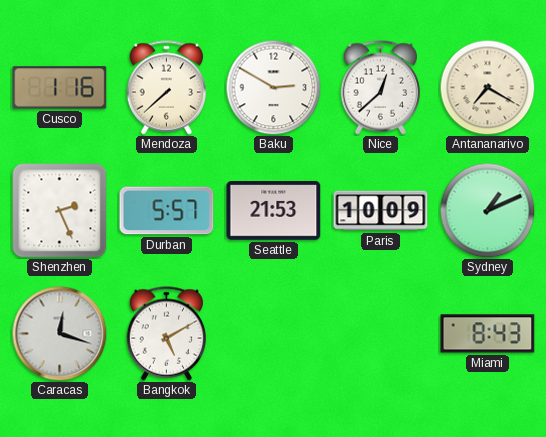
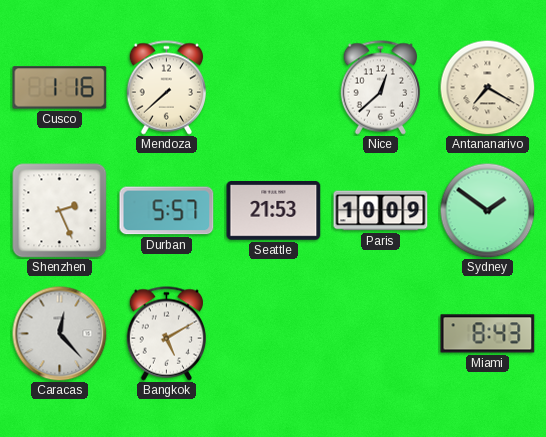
Baku: 2:50 -> none
Sydney: 1:11 -> 1:51
Caracas: 12:18 -> 12:23
